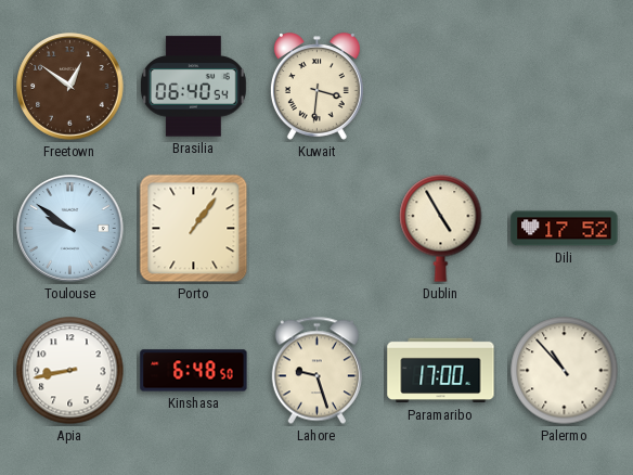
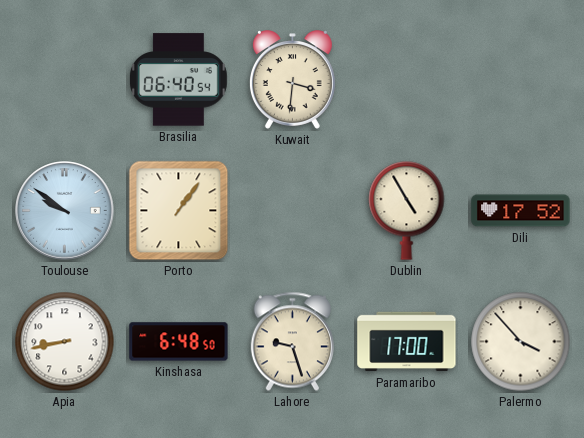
Freetown: 12:51 -> none
Palermo: 10:53 -> 3:53
